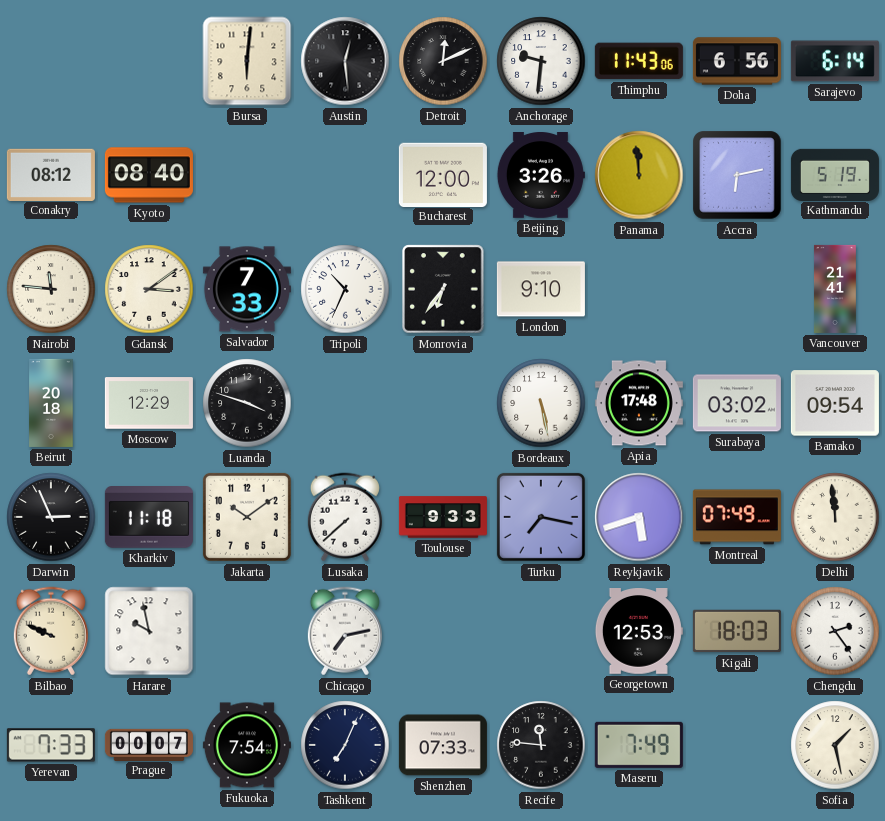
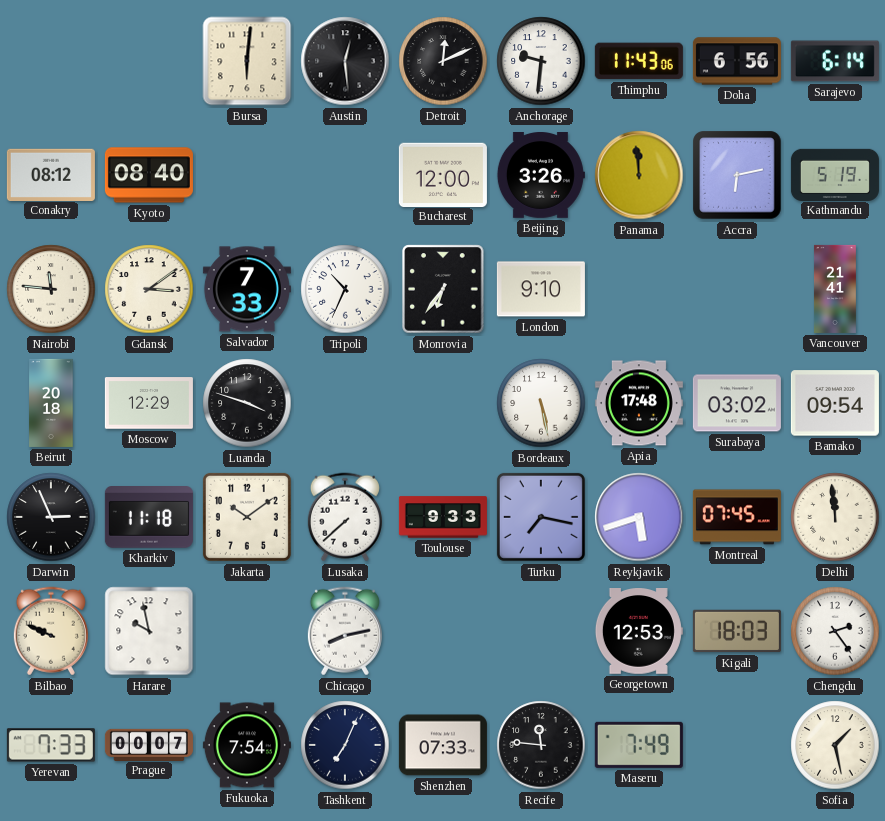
Montreal: 07:49 -> 07:45
Chicago: 7:13 -> 8:13
